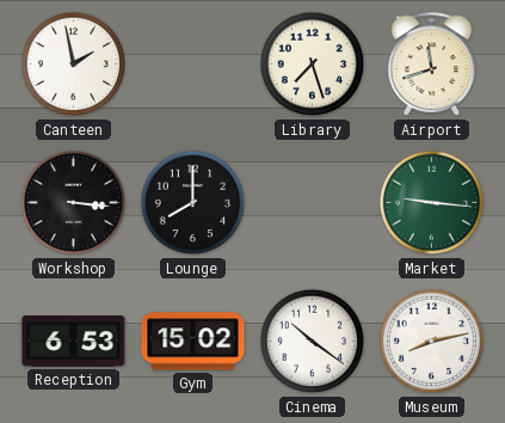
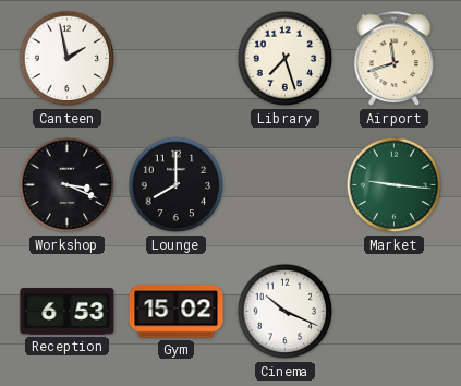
Workshop: 3:16 -> 3:19
Cinema: 10:21 -> 10:19
Museum: 8:13 -> none
